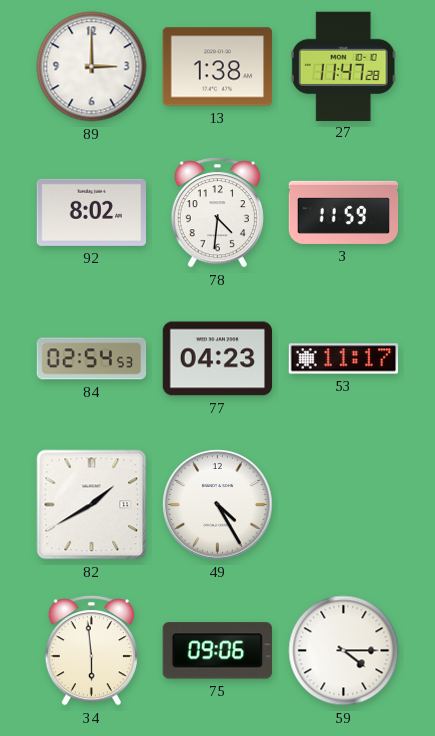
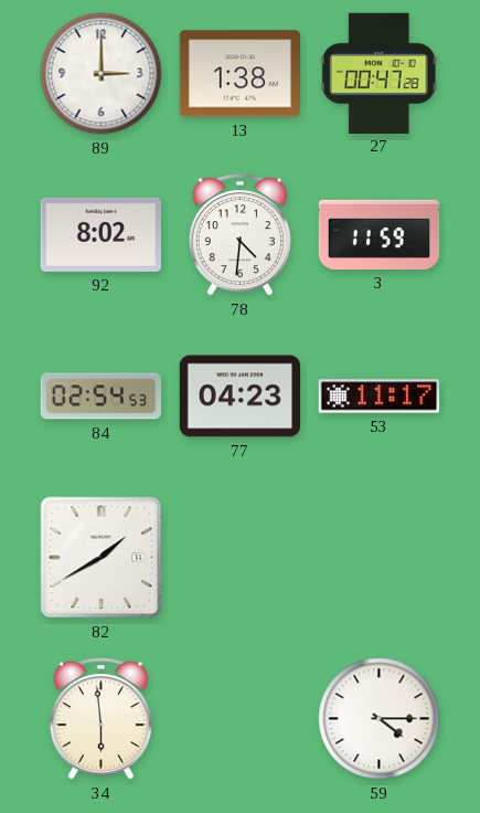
27: 11:47 -> 00:47
49: 4:25 -> none
75: 09:06 -> none
